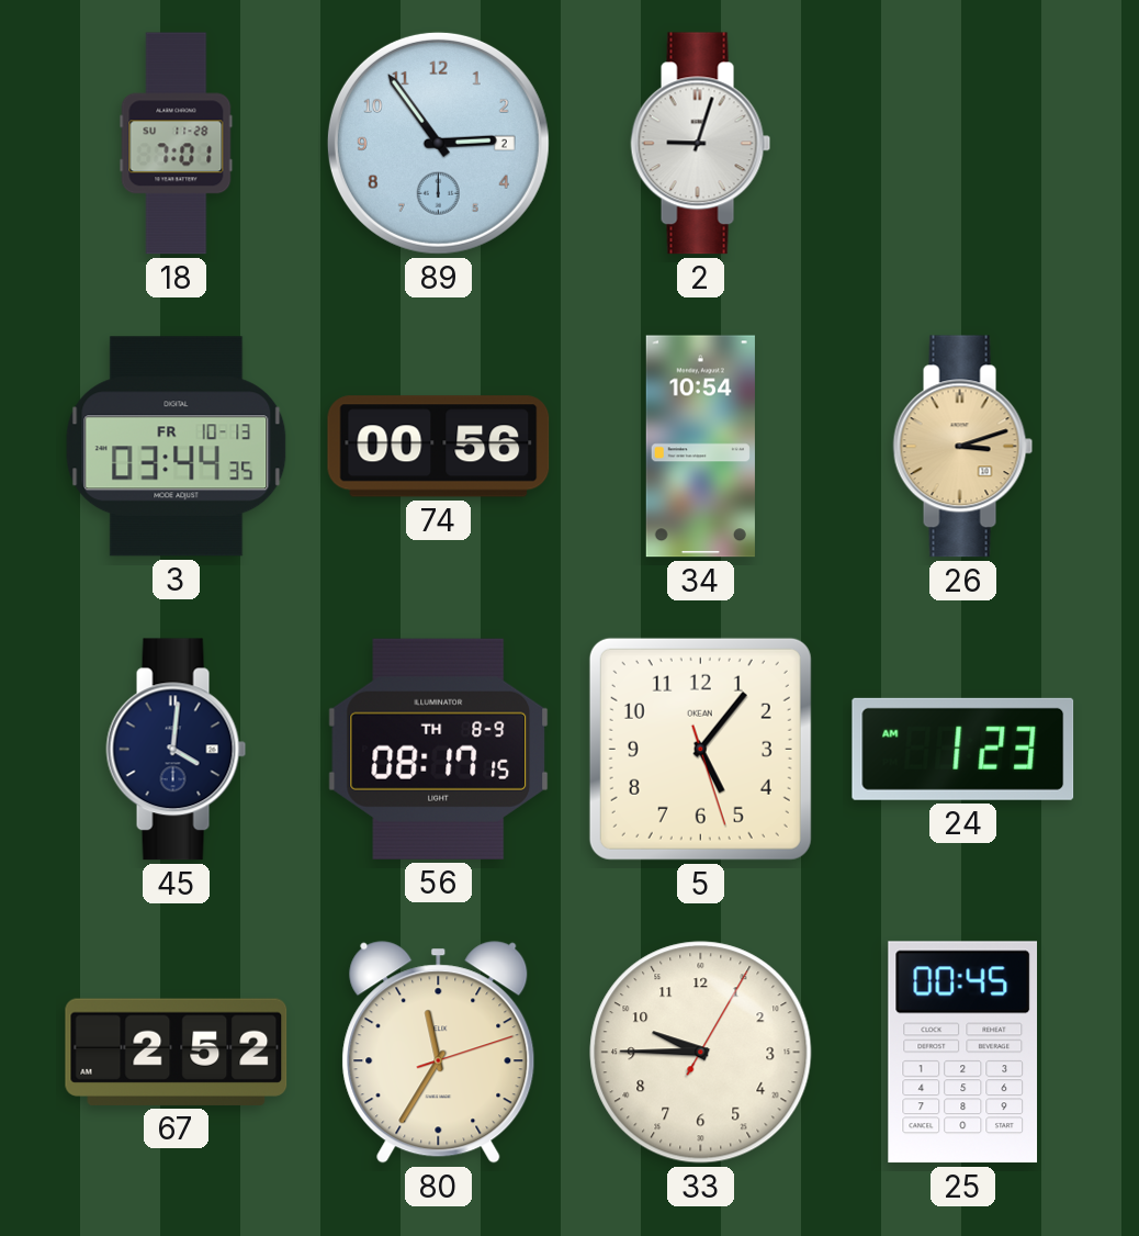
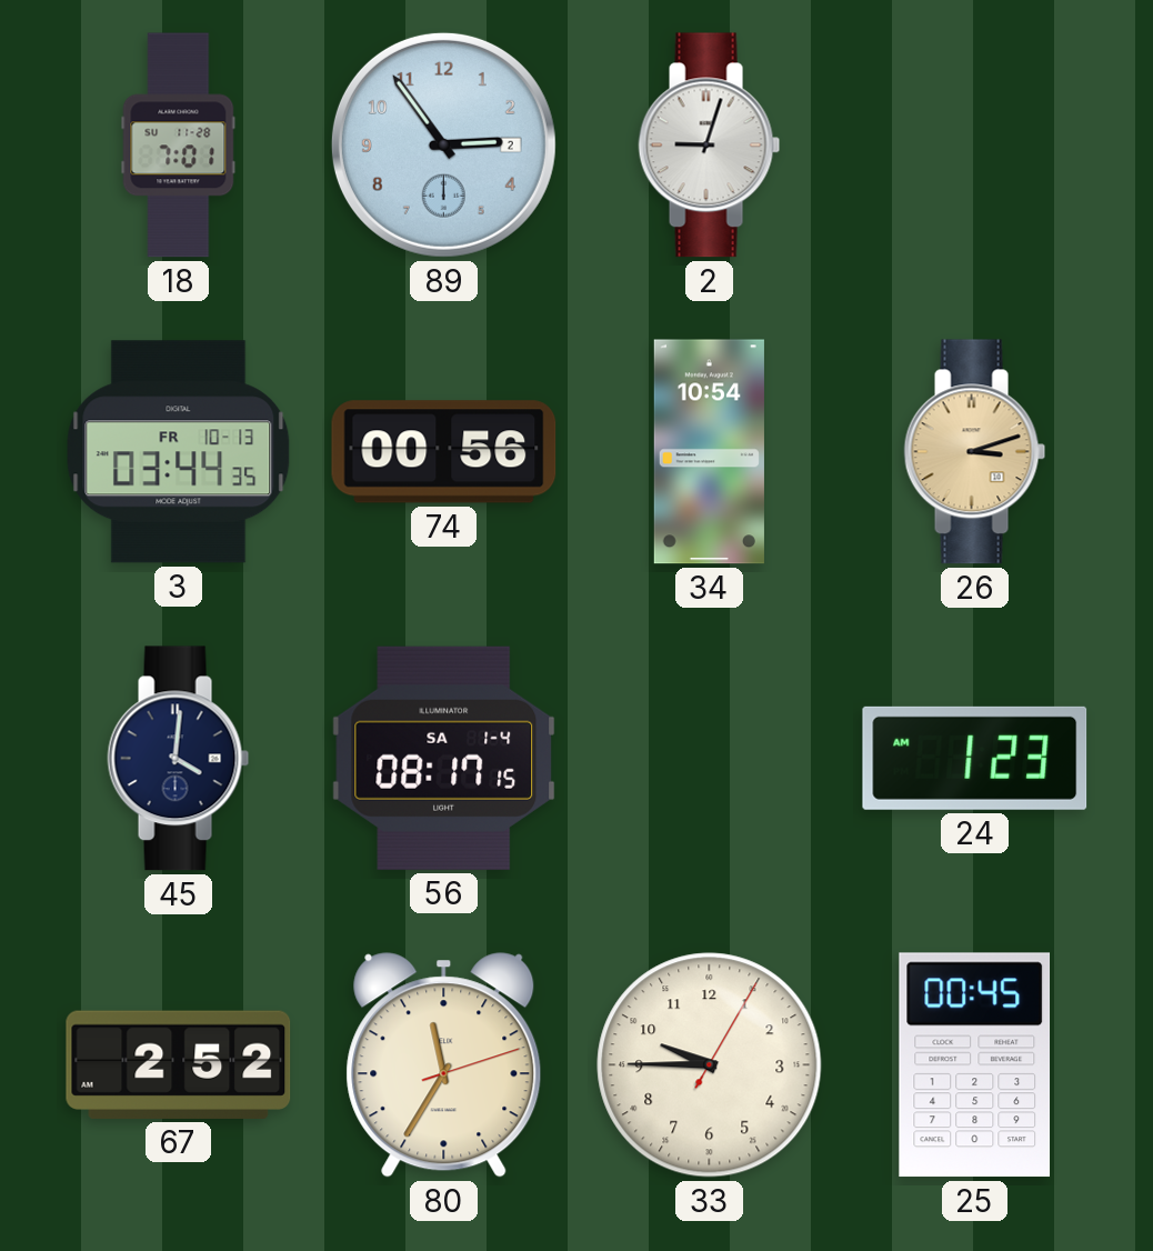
56 date: TH 8-9 -> SA 1-4
5: 5:06 -> none
